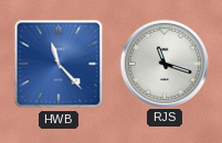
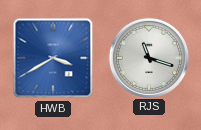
HWB: 11:23 -> 3:40
